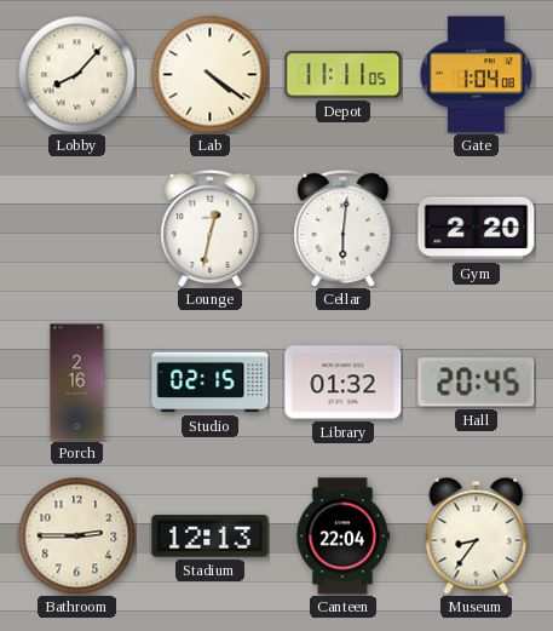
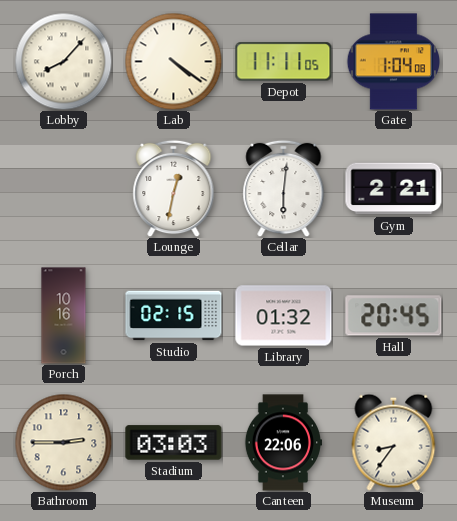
Gym: 2:20 -> 2:21
Porch: 2:16 -> 10:16
Stadium: 12:13 -> 03:03
Canteen: 22:04 -> 22:06
